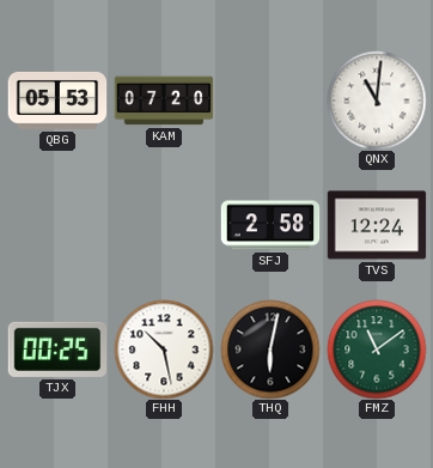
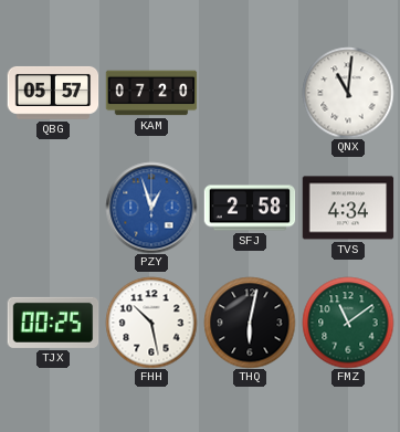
QBG: 05:53 -> 05:57
PZY: none -> 12:57
TVS: 12:24 -> 4:34
